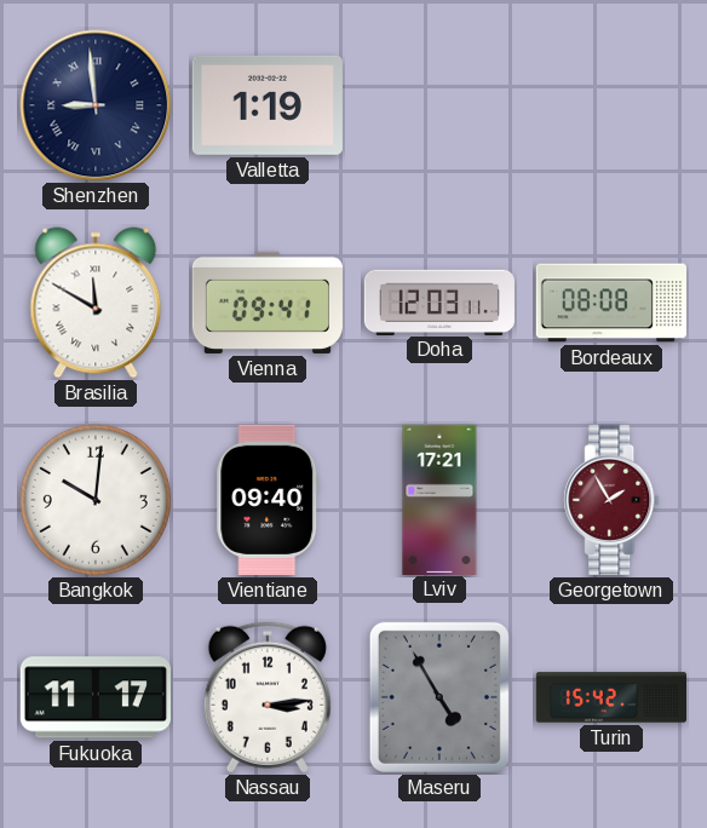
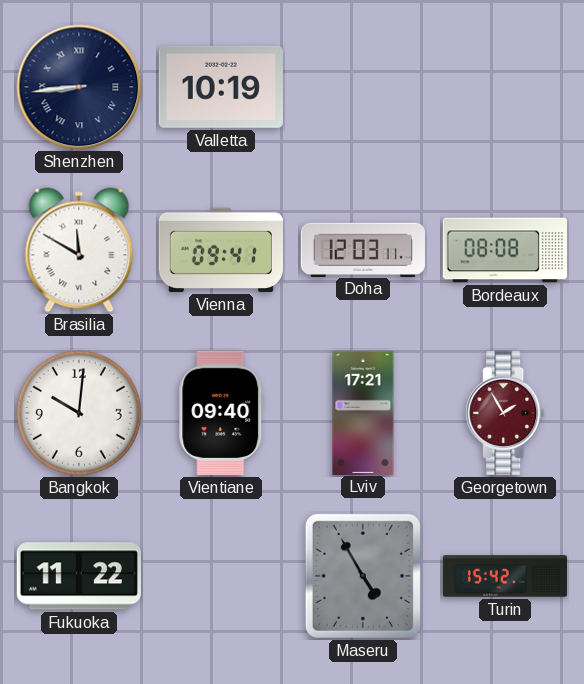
Shenzhen: 8:59 -> 8:44
Valletta: 1:19 -> 10:19
Fukuoka: 11:17 -> 11:22
Nassau: 3:14 -> none
